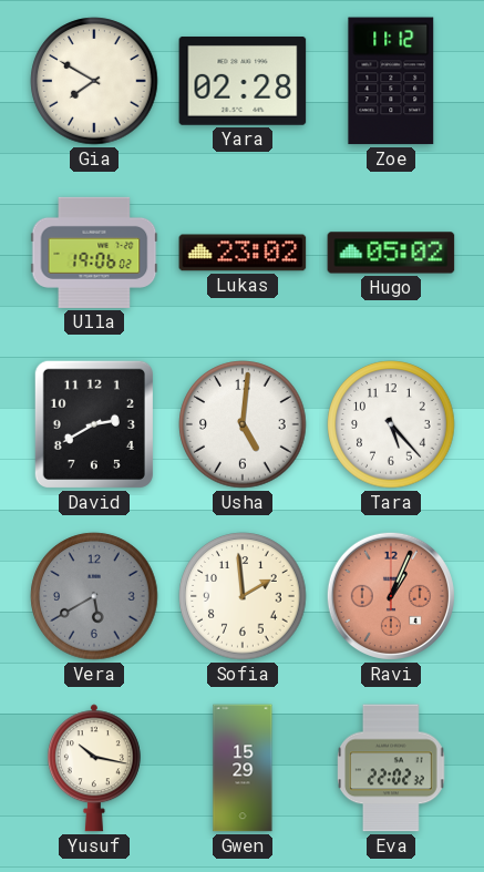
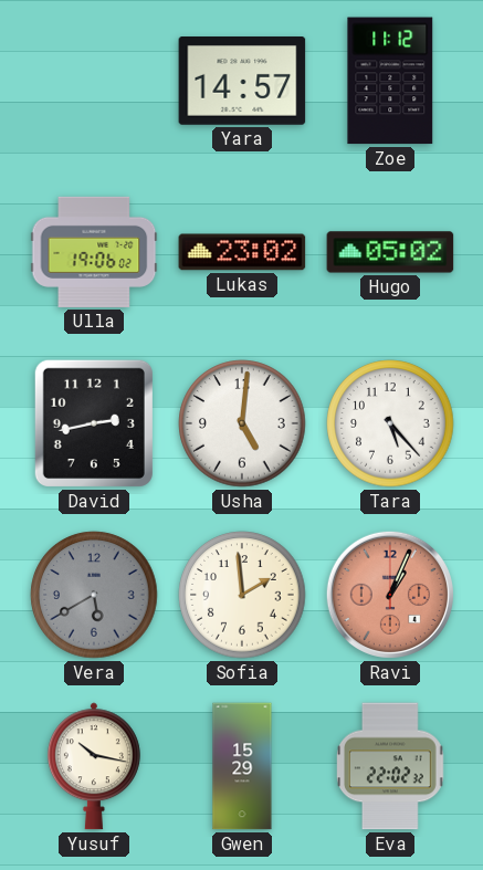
Gia: 7:50 -> none
Yara: 02:28 -> 14:57
David: 2:40 -> 2:43
